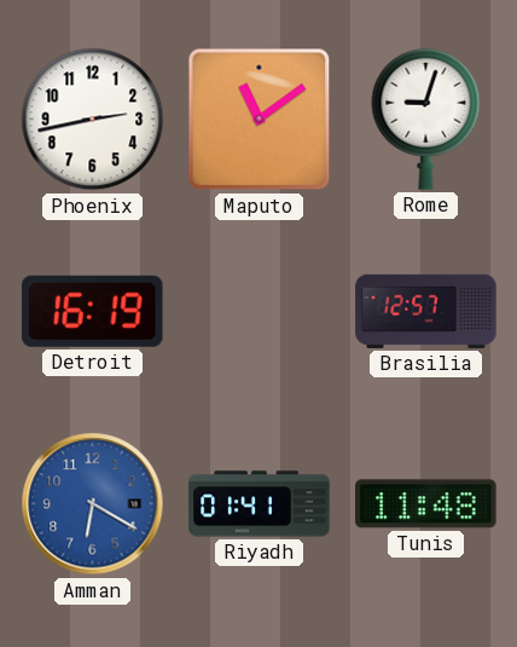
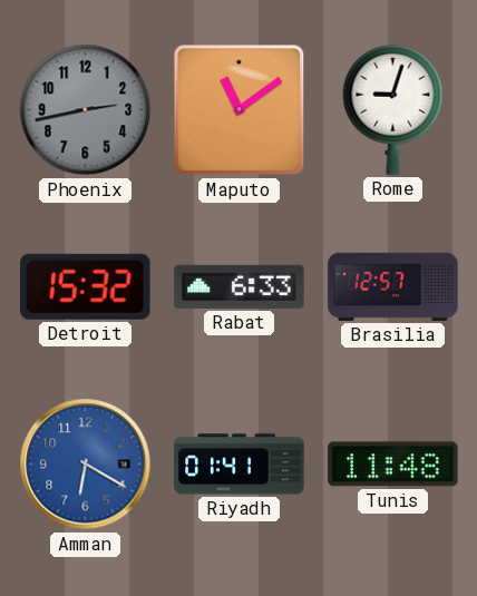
Phoenix dial: white -> grey
Detroit: 16:19 -> 15:32
Rabat: none -> 6:33
